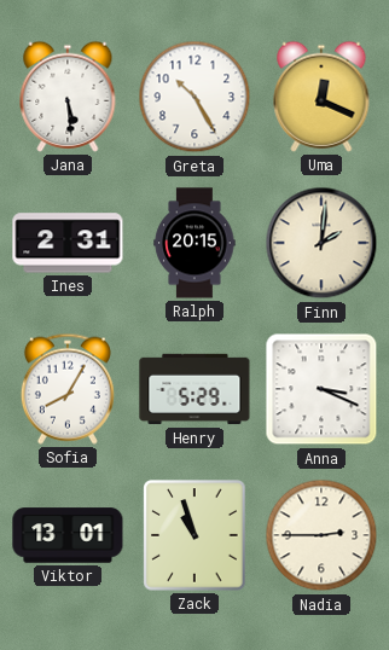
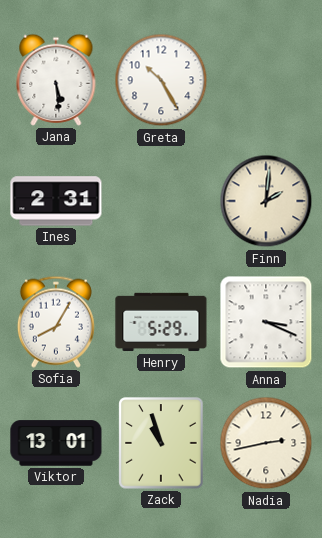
Uma: 12:19 -> none
Ralph: 20:15 -> none
Nadia: 2:45 -> 2:43
